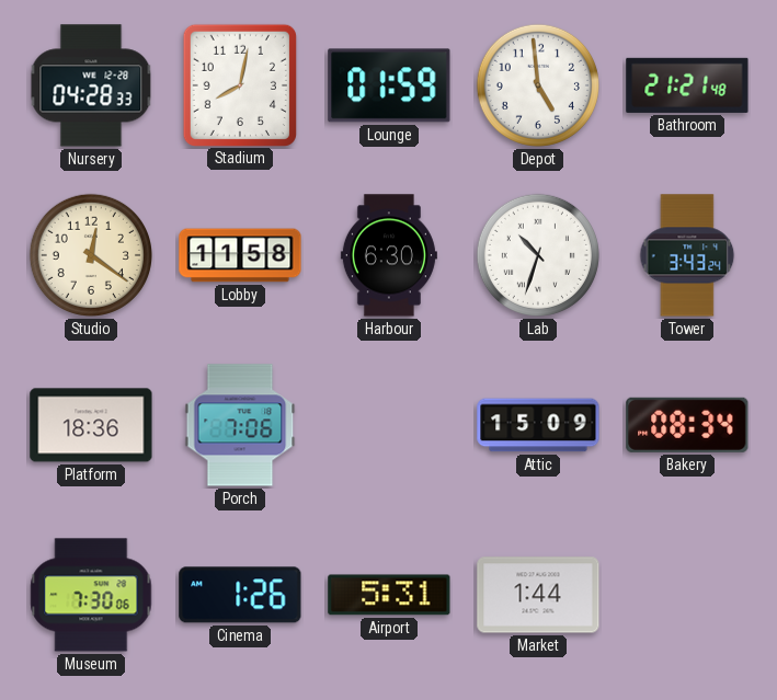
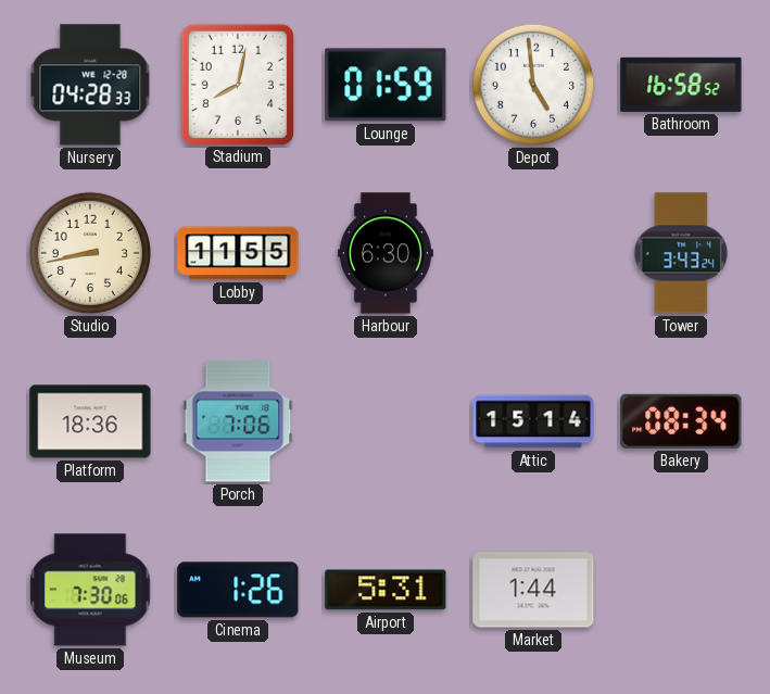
Bathroom: 21:21 -> 16:58
Studio: 12:21 -> 8:43
Lobby: 11:58 -> 11:55
Lab: 10:33 -> none
Attic: 15:09 -> 15:14
